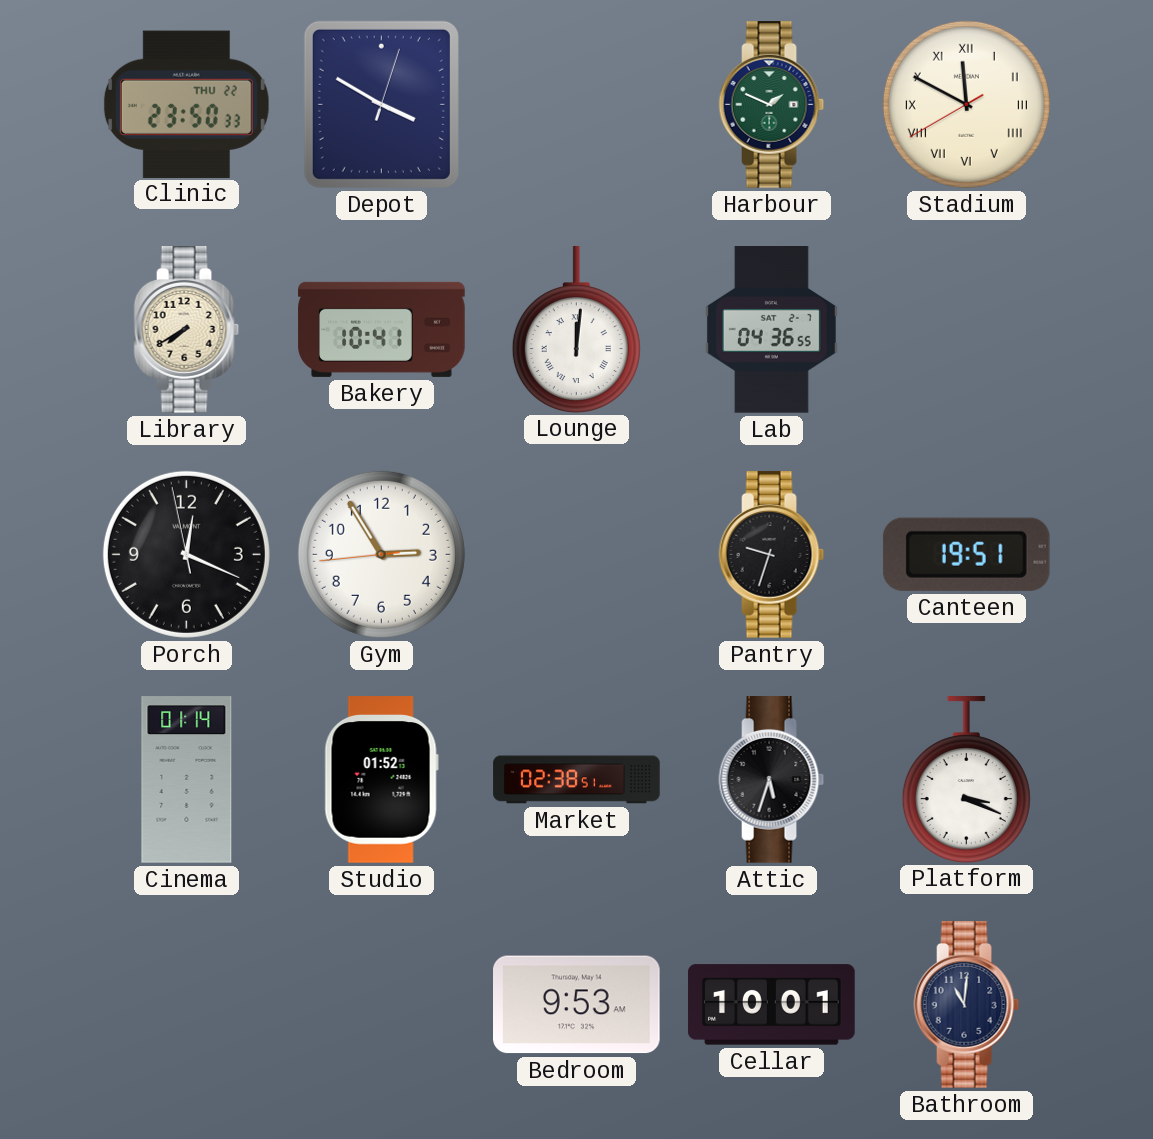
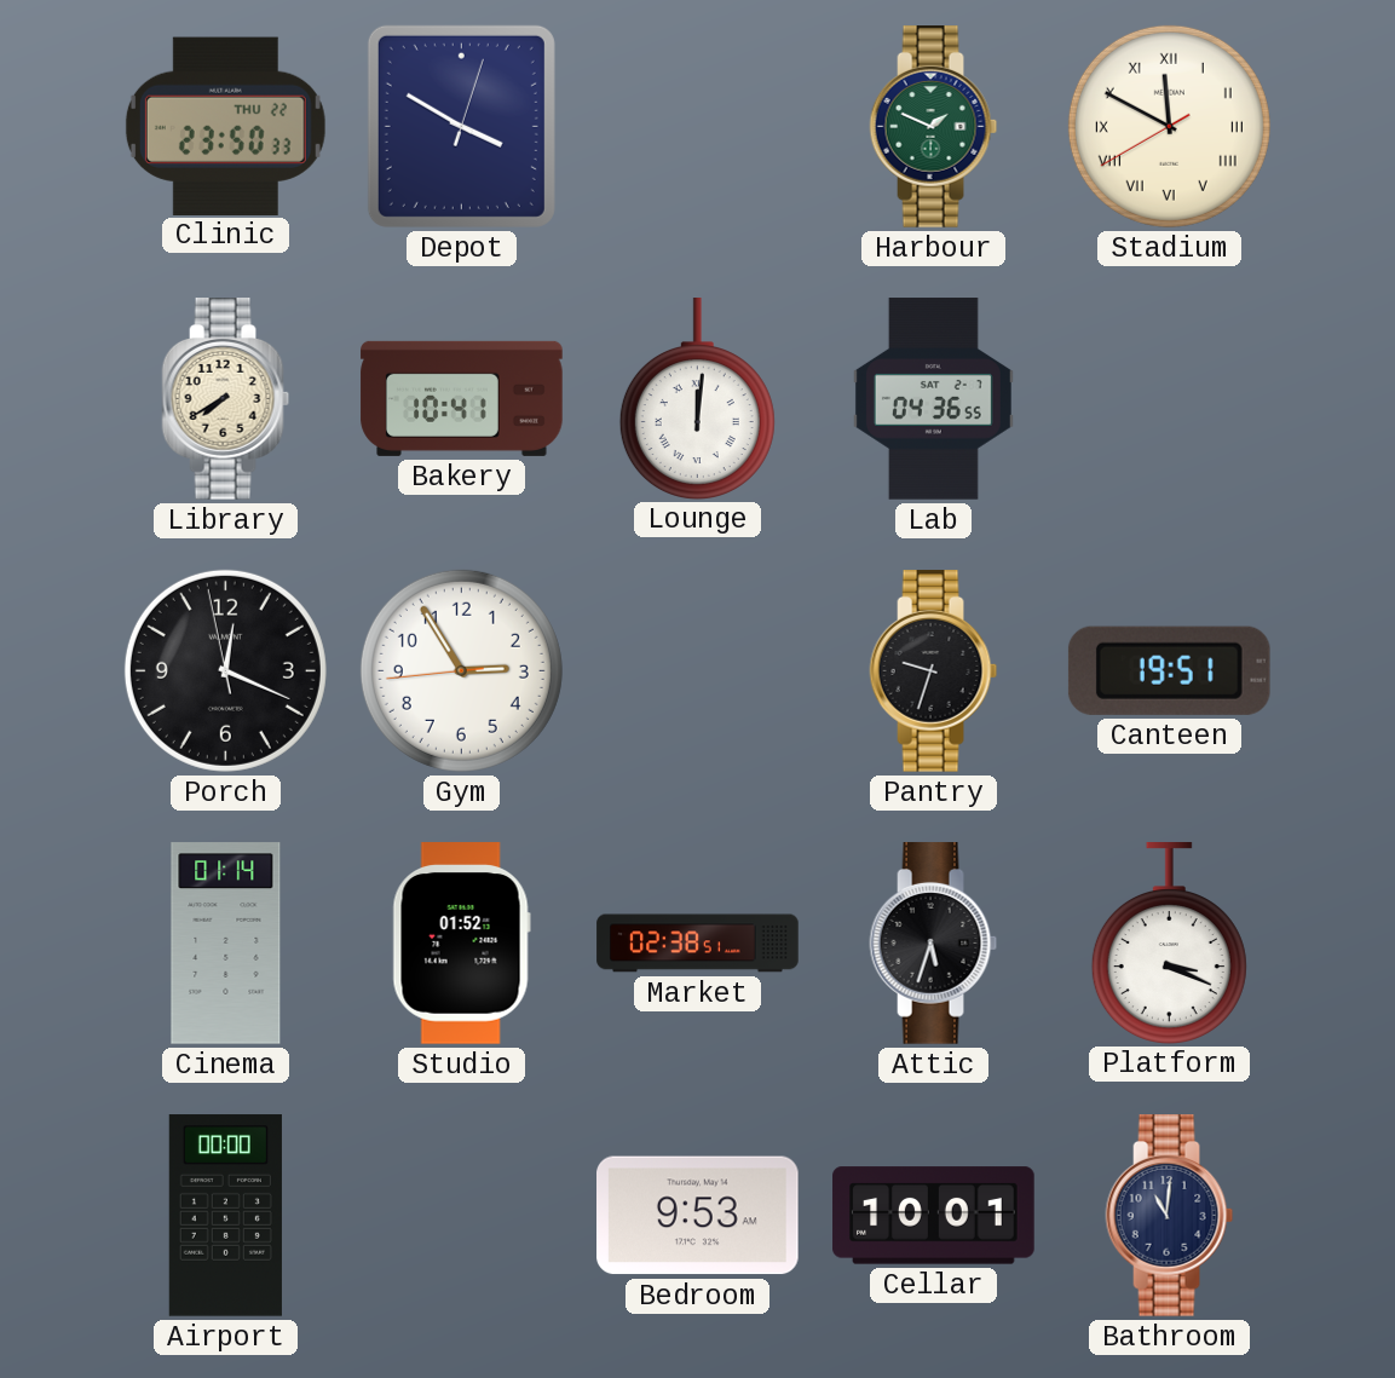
Airport: none -> 00:00
